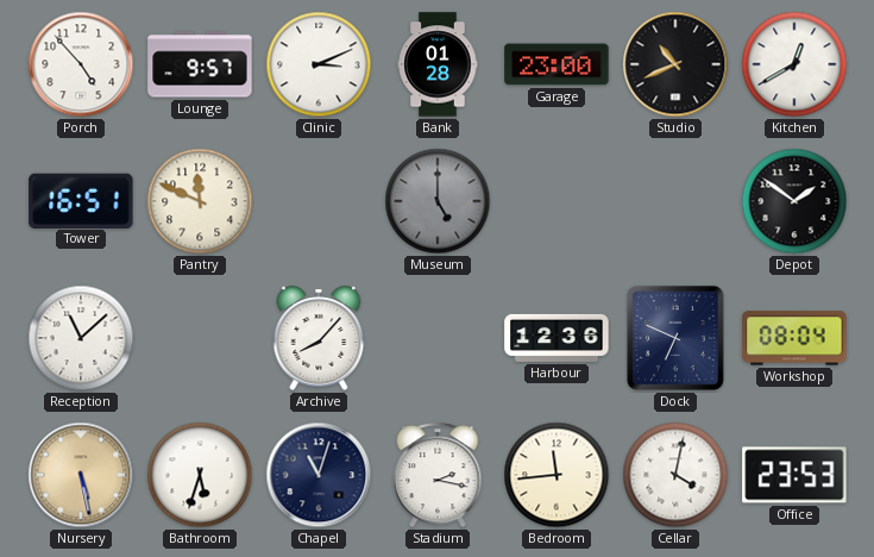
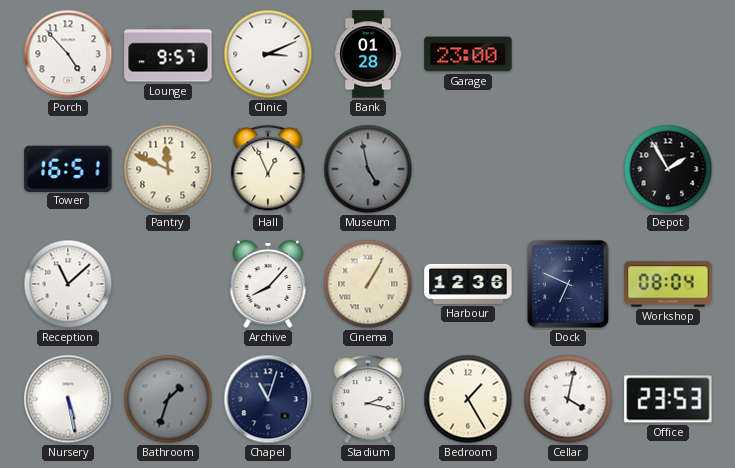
Studio: 10:41 -> none
Kitchen: 12:40 -> none
Hall: none -> 12:56
Museum: 5:00 -> 4:58
Depot: 1:51 -> 1:55
Cinema: none -> 1:05
Nursery dial: champagne -> white
Bathroom: 5:33 -> 1:33
Bathroom dial: white -> grey
Bedroom: 11:44 -> 1:25
